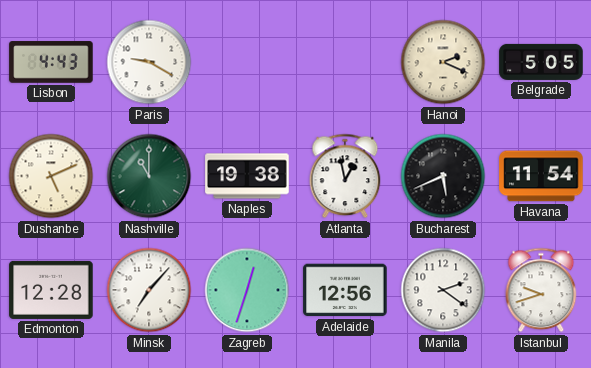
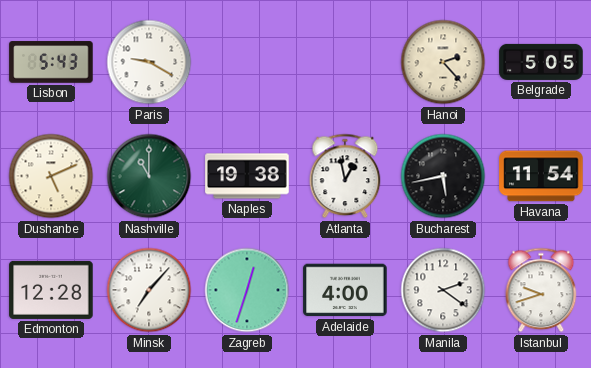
Lisbon: 4:43 -> 5:43
Hanoi: 2:19 -> 2:23
Bucharest: 5:41 -> 5:43
Adelaide: 12:56 -> 4:00
